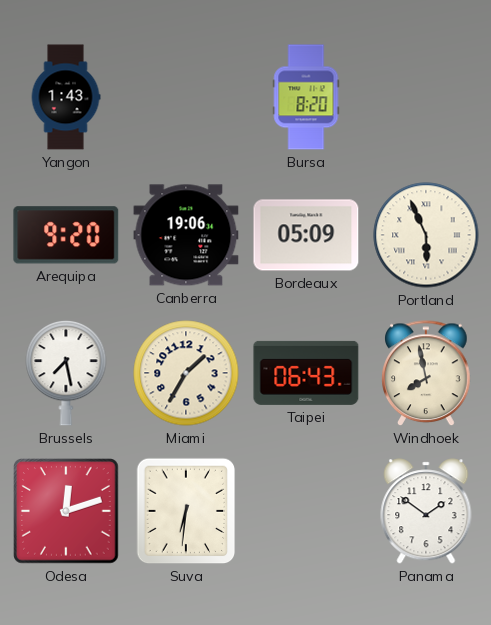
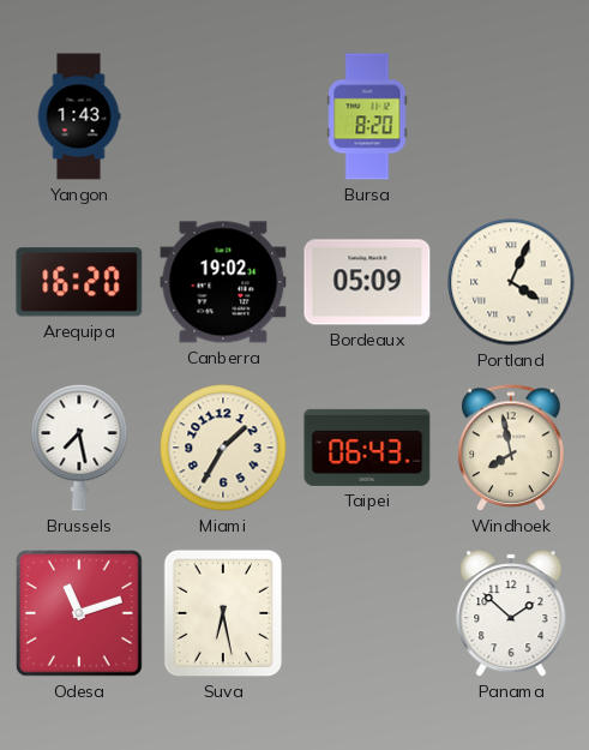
Arequipa: 9:20 -> 16:20
Canberra: 19:06 -> 19:02
Portland: 5:56 -> 4:04
Odesa: 12:12 -> 11:12
Suva: 6:31 -> 6:28
Panama: 1:51 -> 1:52
